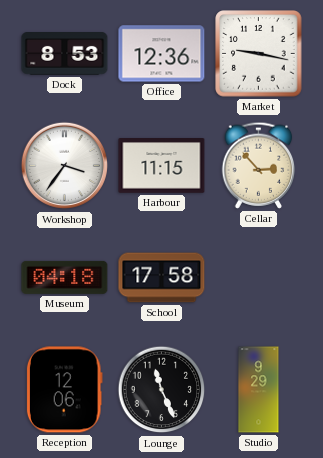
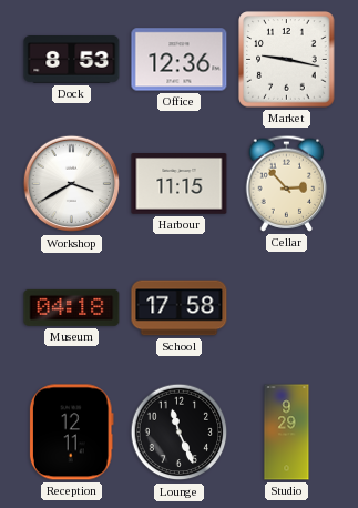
Workshop: 3:36 -> 3:40
Reception: 12:06 -> 12:11
